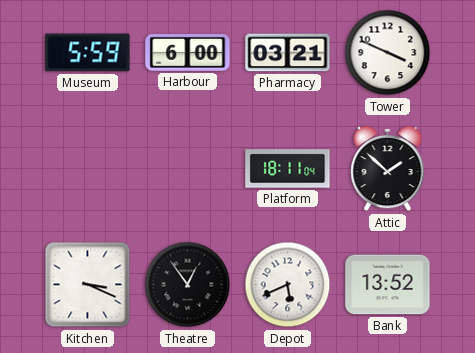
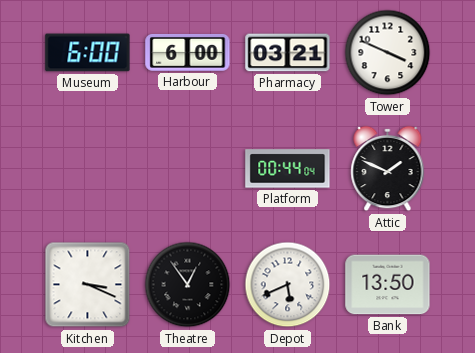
Museum: 5:59 -> 6:00
Platform: 18:11 -> 00:44
Attic: 1:52 -> 1:49
Bank: 13:52 -> 13:50
